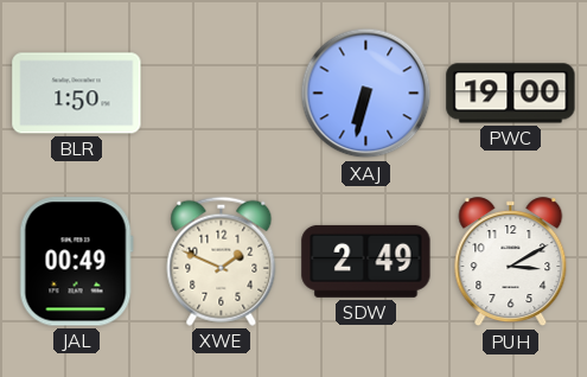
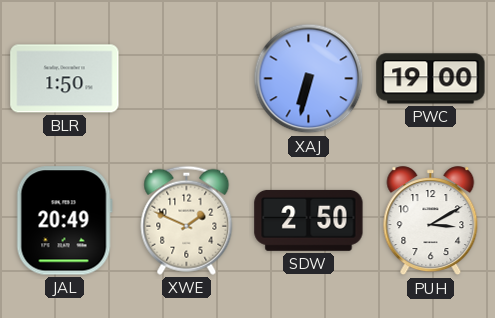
JAL: 00:49 -> 20:49
SDW: 2:49 -> 2:50
